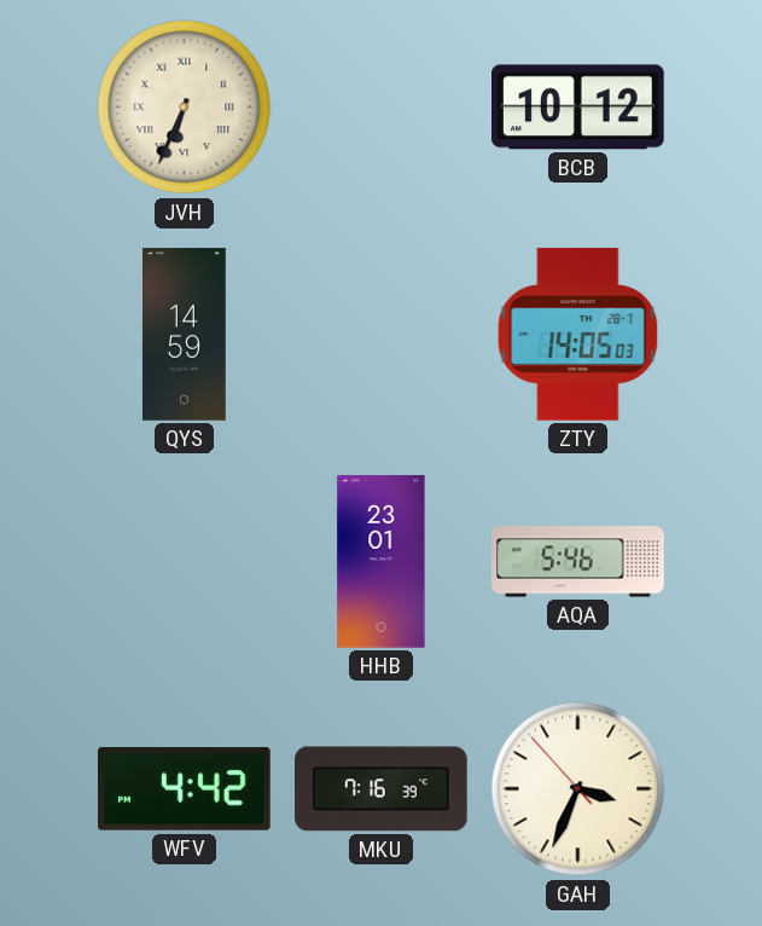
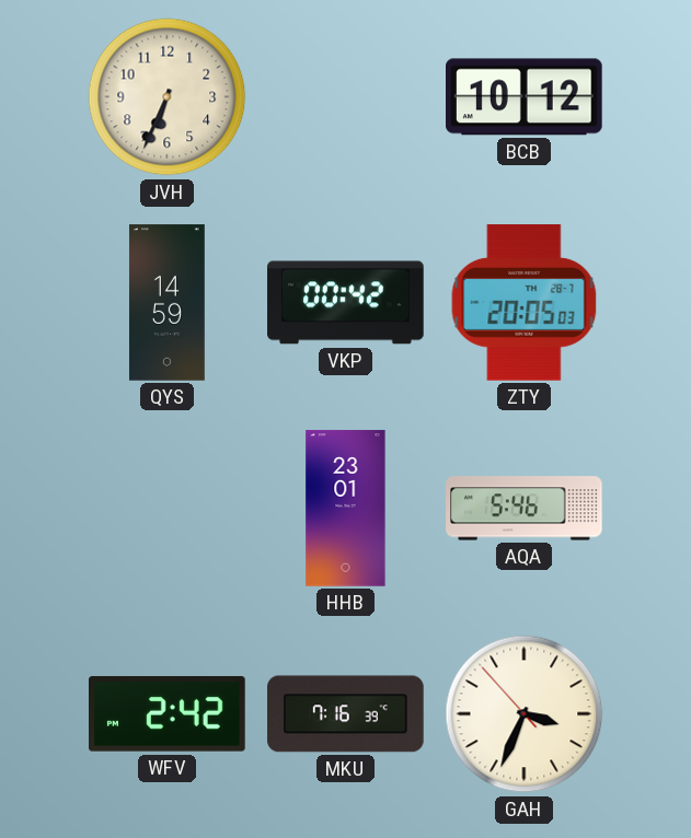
JVH numerals: Roman -> Arabic
VKP: none -> 00:42
ZTY: 14:05 -> 20:05
WFV: 4:42 -> 2:42
